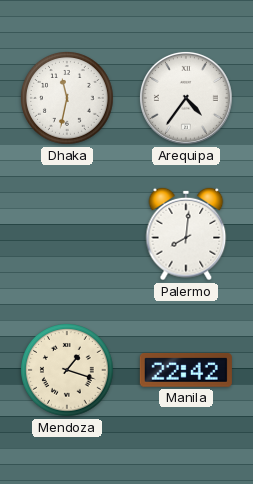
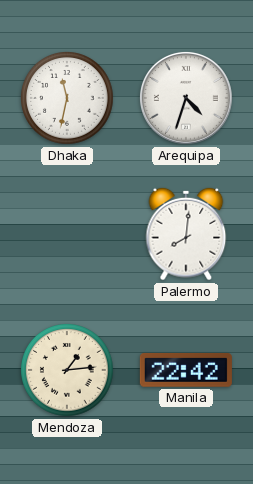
Arequipa: 4:36 -> 4:33
Mendoza: 1:18 -> 1:14
